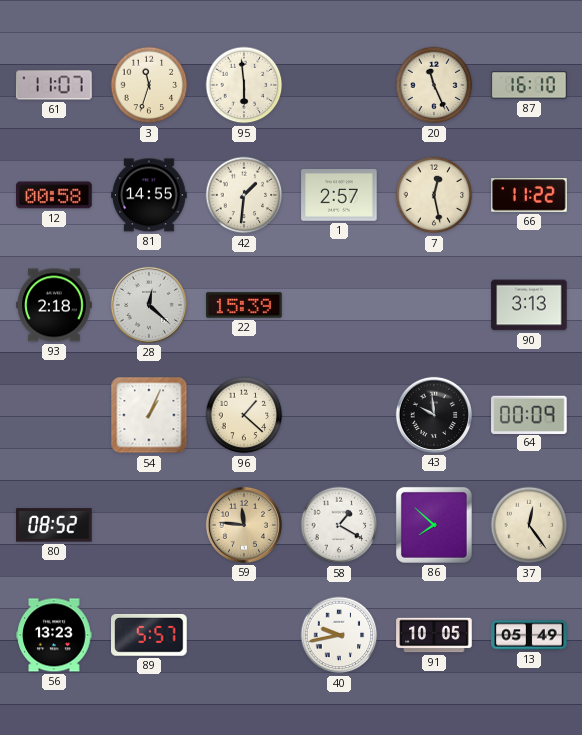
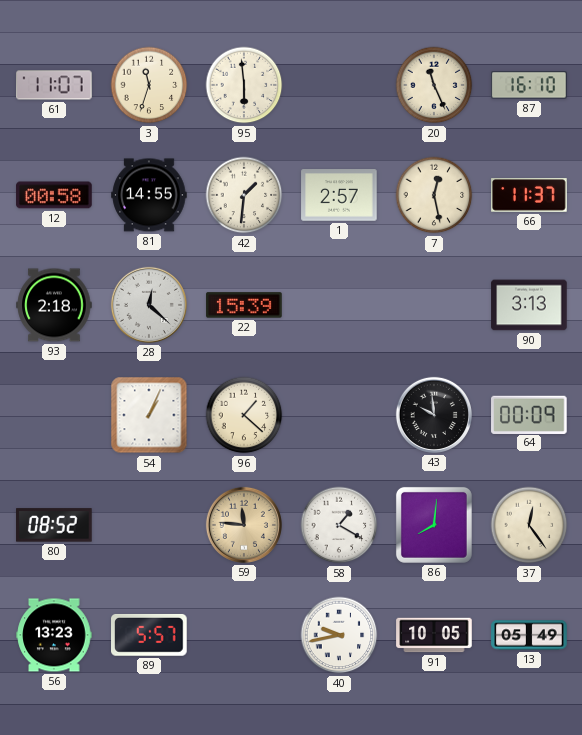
66: 11:22 -> 11:37
86: 7:52 -> 8:01
